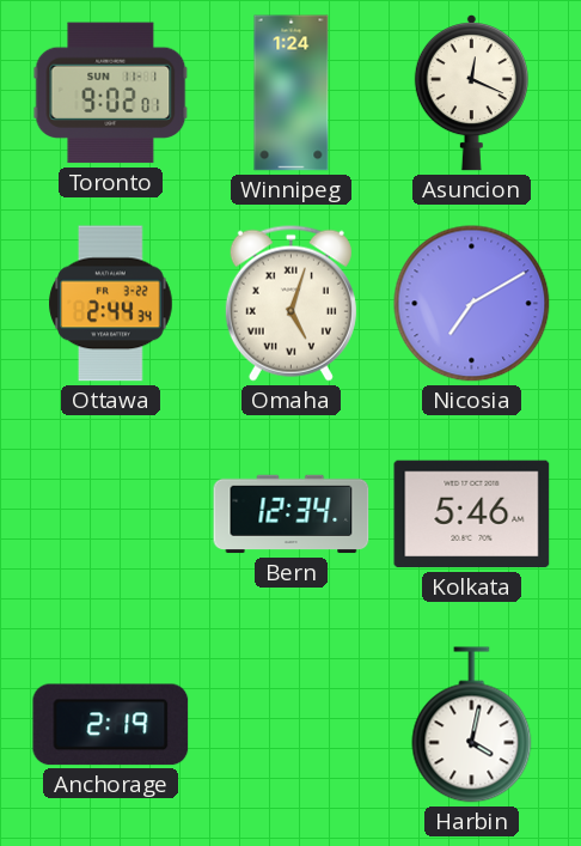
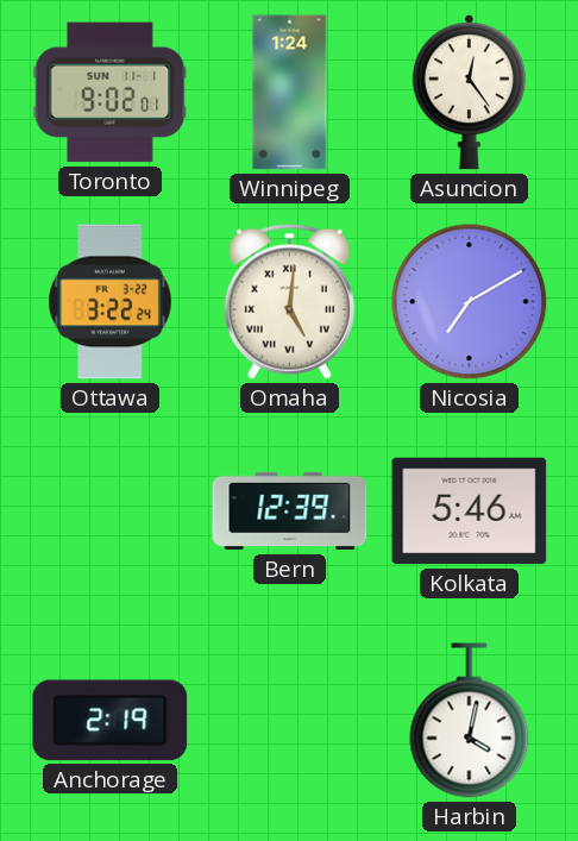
Asuncion: 12:19 -> 12:24
Ottawa: 2:44 -> 3:22
Omaha: 5:03 -> 5:01
Bern: 12:34 -> 12:39
